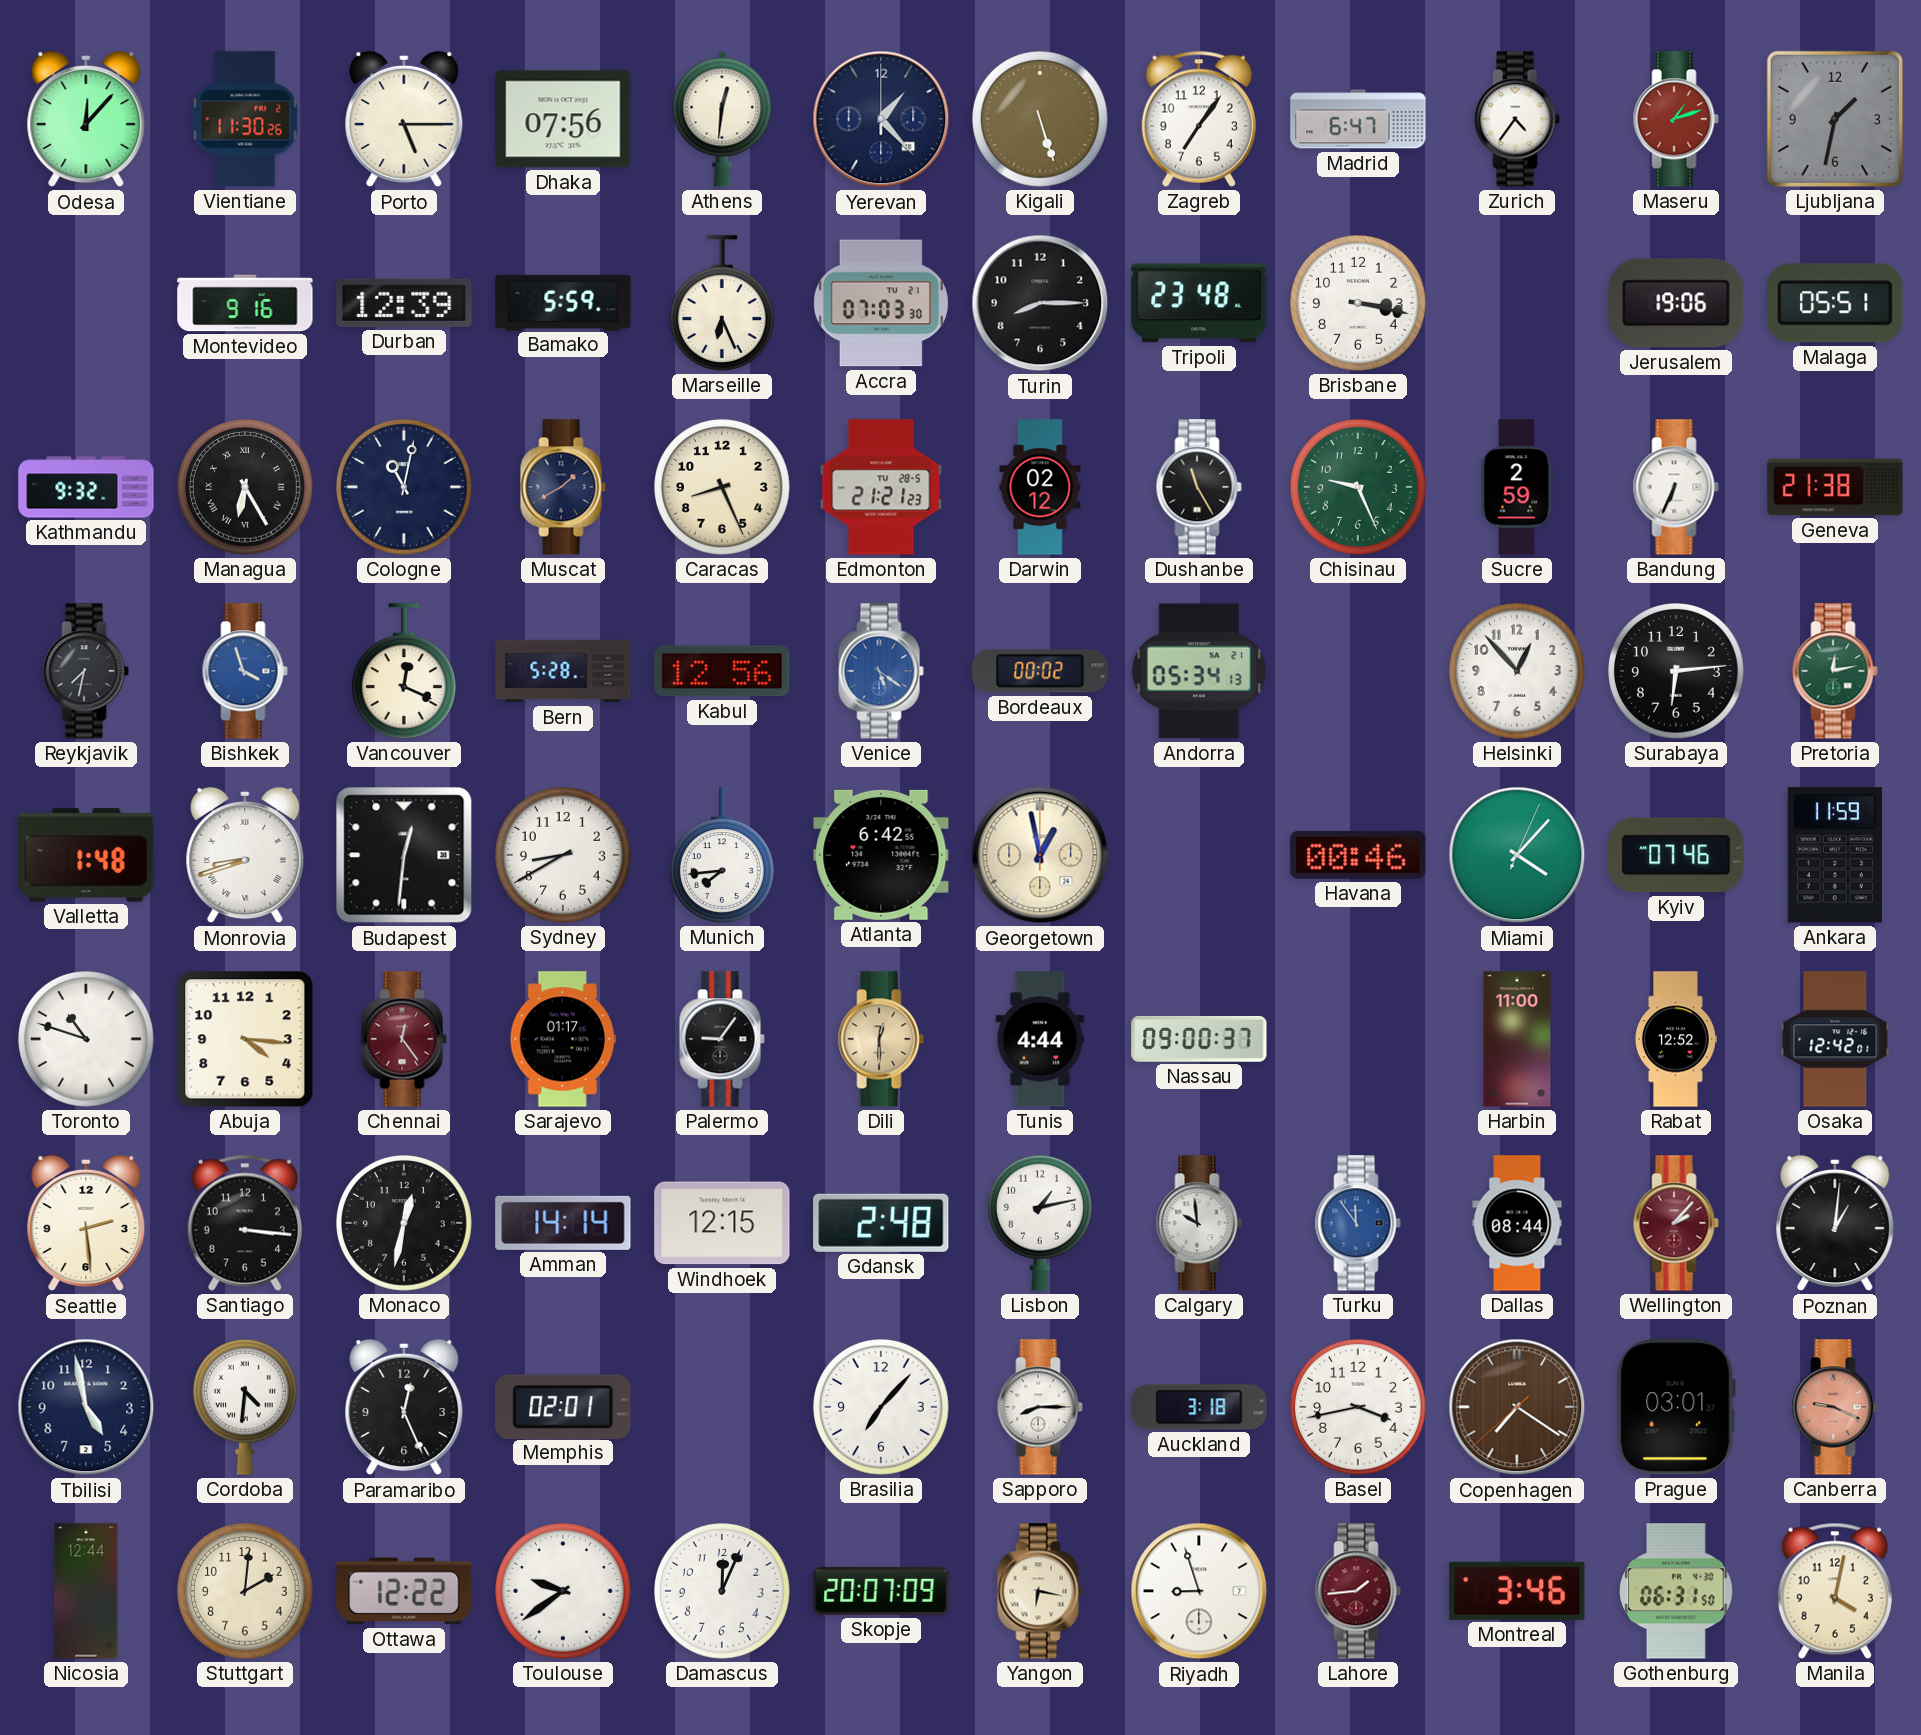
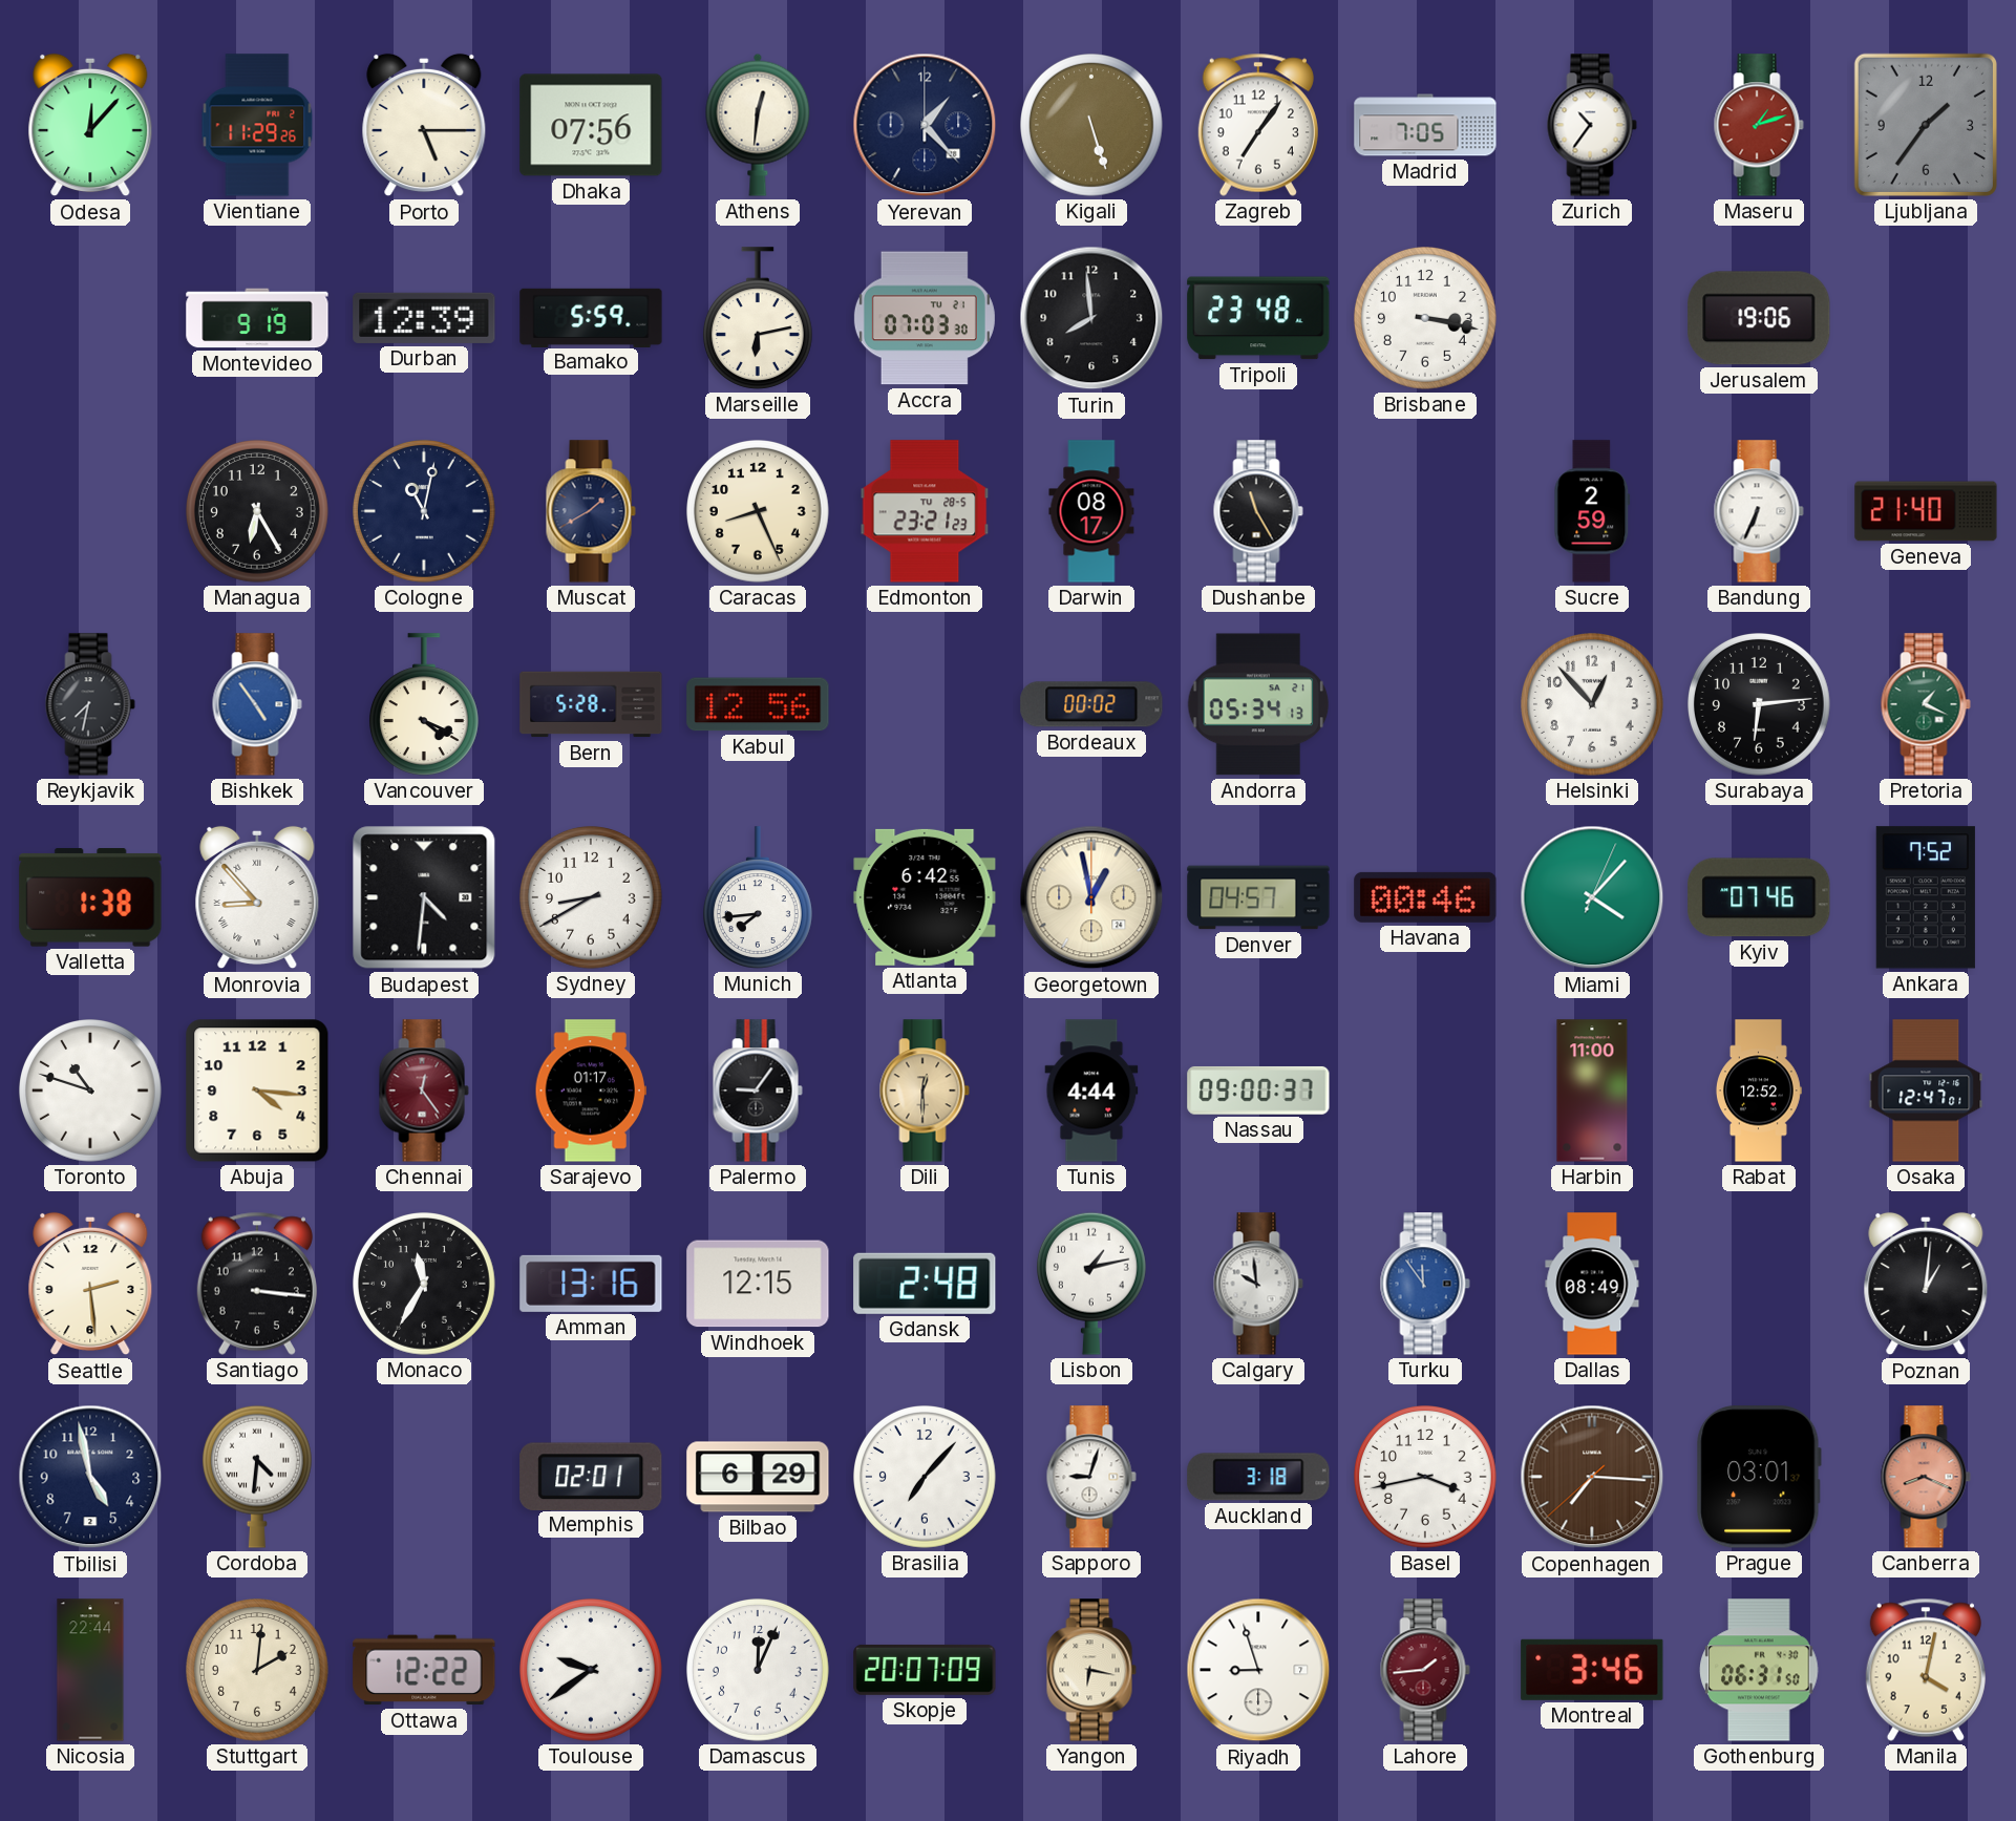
Vientiane: 11:30 -> 11:29
Madrid: 6:47 -> 7:05
Zurich: 4:36 -> 10:36
Ljubljana: 1:32 -> 1:36
Montevideo: 9:16 -> 9:19
Marseille: 6:26 -> 6:13
Turin: 8:15 -> 7:59
Malaga: 05:51 -> none
Kathmandu: 9:32 -> none
Managua numerals: Roman -> Arabic
Edmonton: 21:21 -> 23:21
Darwin: 02:12 -> 08:17
Chisinau: 9:26 -> none
Geneva: 21:38 -> 21:40
Bishkek: 3:57 -> 4:54
Vancouver: 12:19 -> 4:19
Venice: 5:21 -> none
Pretoria: 12:13 -> 1:19
Valletta: 1:48 -> 1:38
Monrovia: 8:42 -> 8:53
Budapest: 12:31 -> 4:31
Denver: none -> 04:57
Ankara: 11:59 -> 7:52
Osaka: 12:42 -> 12:47
Monaco: 12:32 -> 11:35
Amman: 14:14 -> 13:16
Dallas: 08:44 -> 08:49
Wellington: 2:07 -> none
Paramaribo: 12:26 -> none
Bilbao: none -> 6:29
Sapporo: 8:15 -> 9:03
Copenhagen: 7:20 -> 7:15
Canberra: 9:19 -> 8:19
Nicosia: 12:44 -> 22:44
